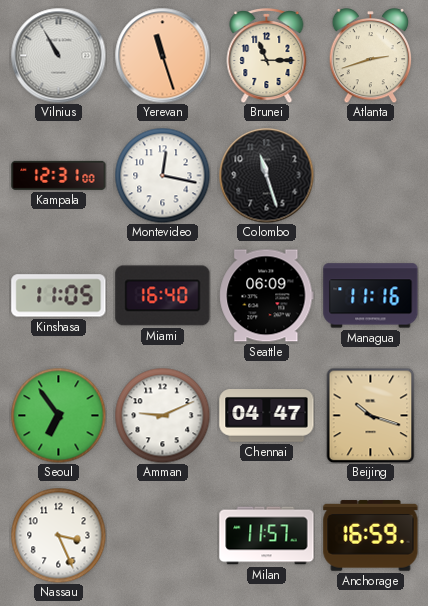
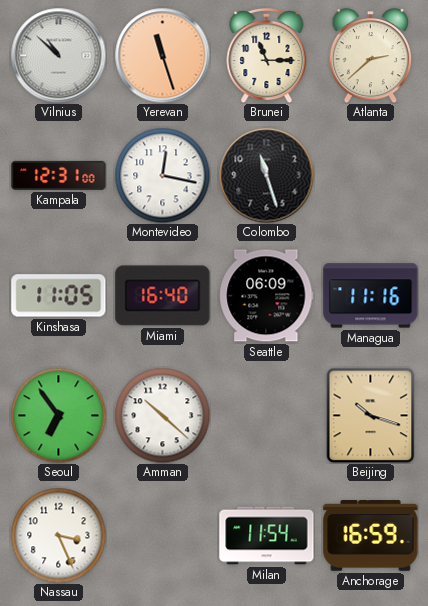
Vilnius: 10:55 -> 10:52
Atlanta: 2:42 -> 2:38
Amman: 9:11 -> 10:22
Chennai: 04:47 -> none
Milan: 11:57 -> 11:54
